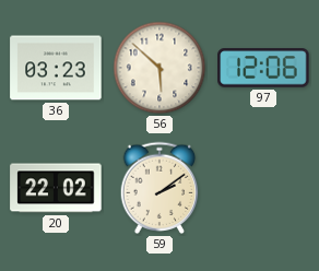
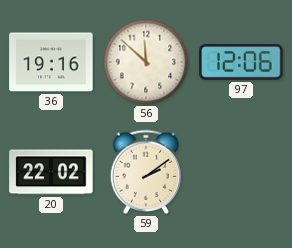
36: 03:23 -> 19:16
56: 5:52 -> 11:52
